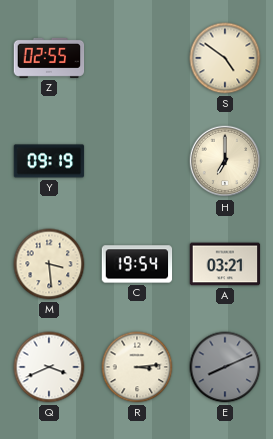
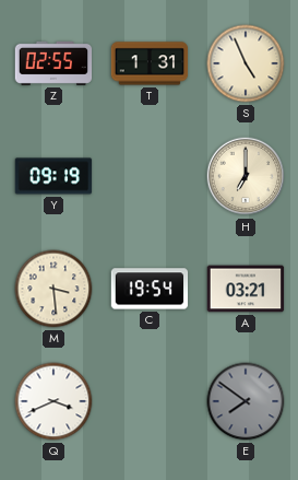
T: none -> 1:31
S: 4:51 -> 4:56
R: 3:14 -> none
E: 8:11 -> 7:51
